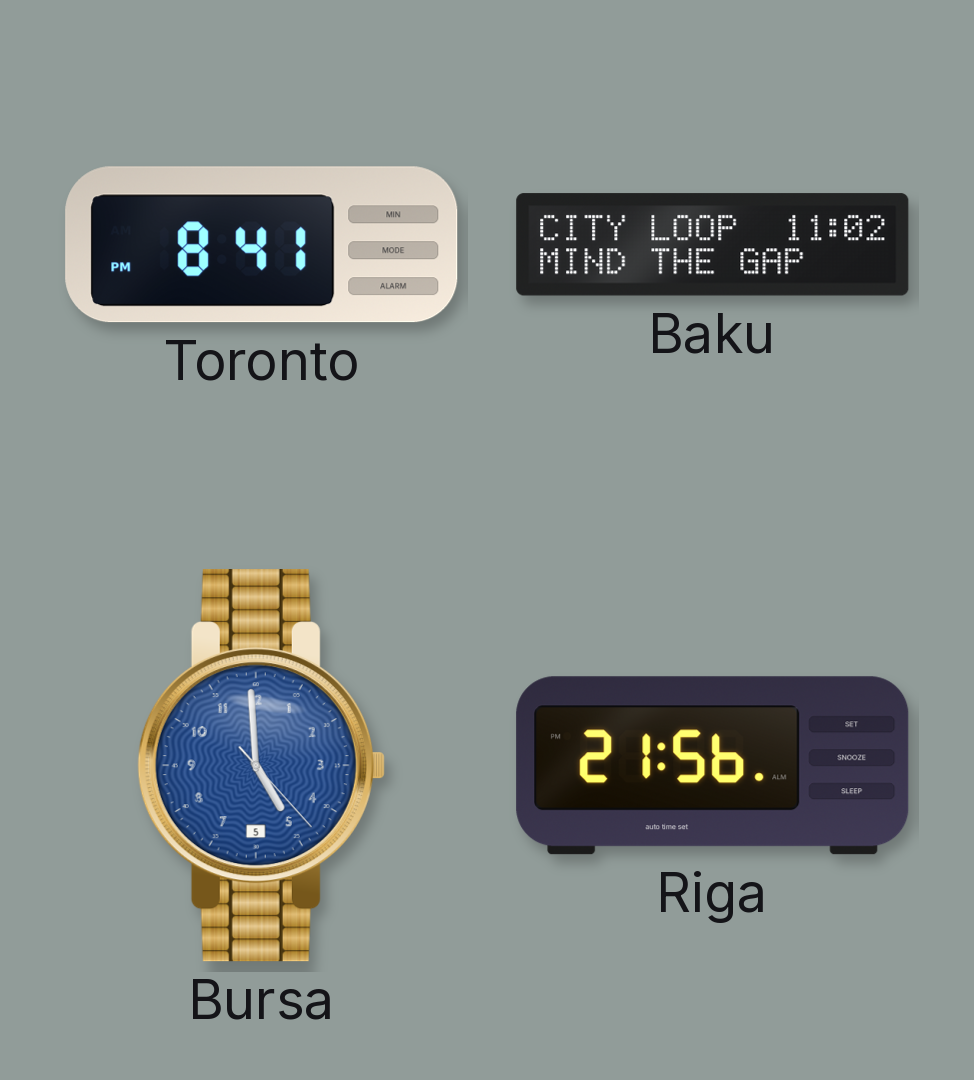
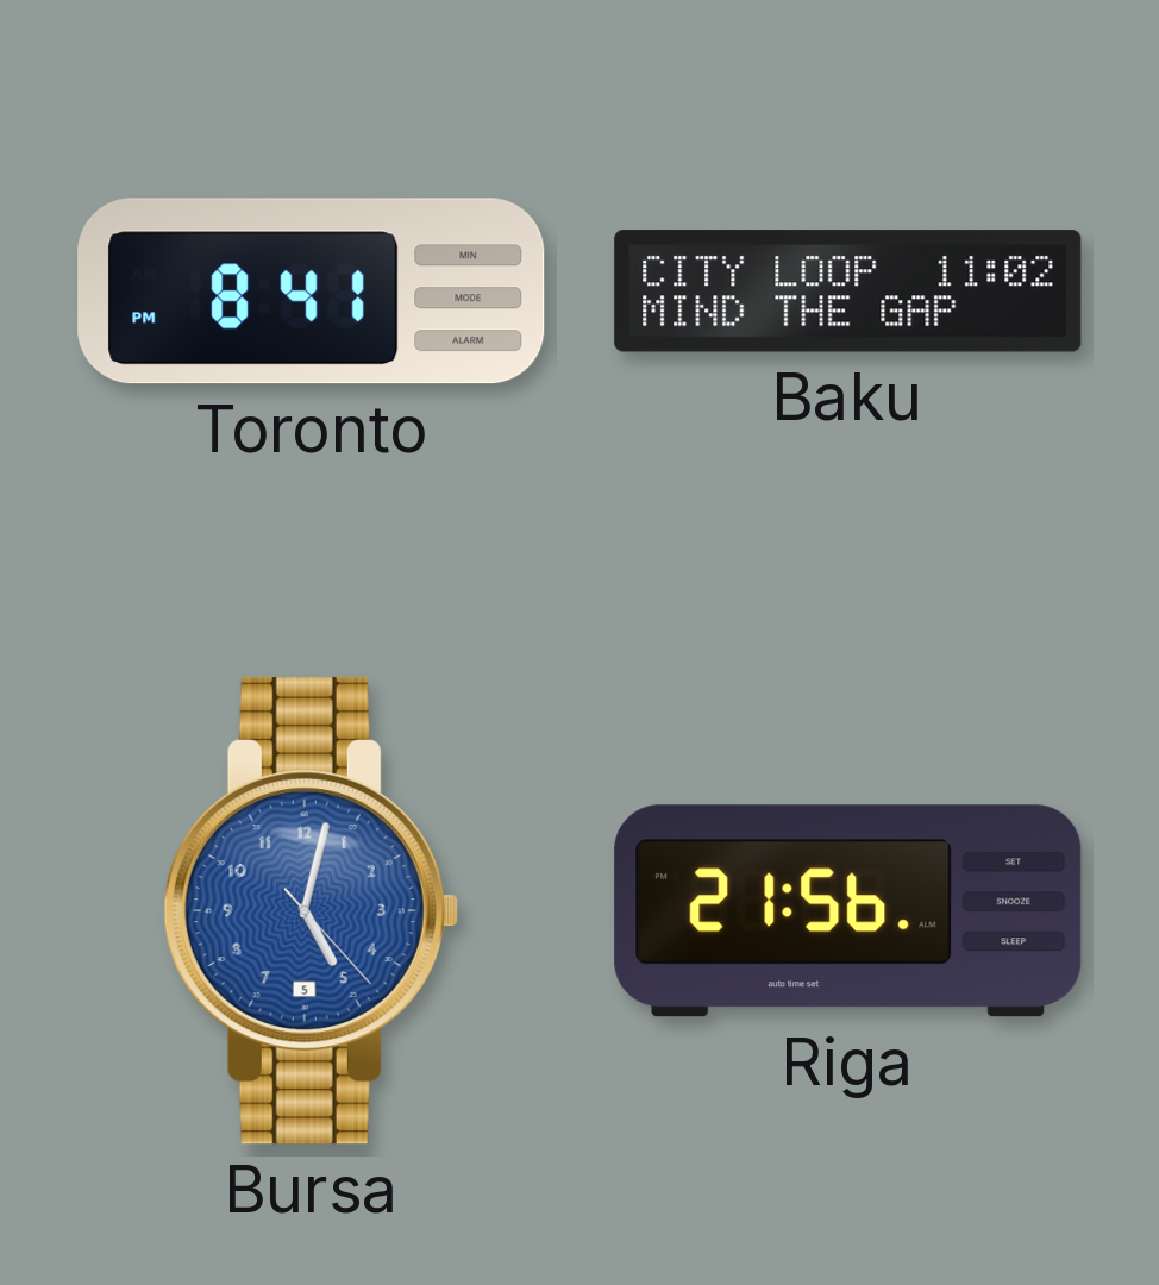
Bursa: 4:59 -> 5:02
